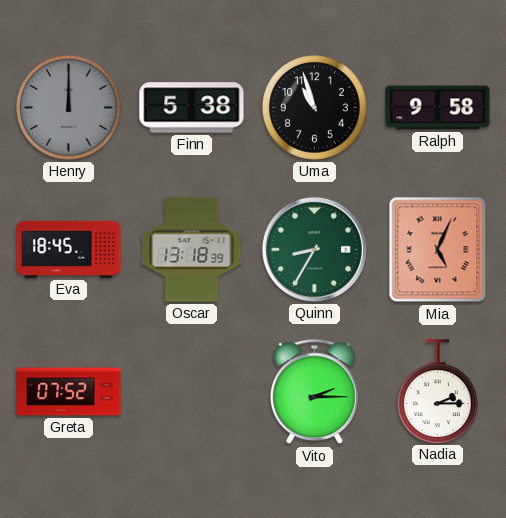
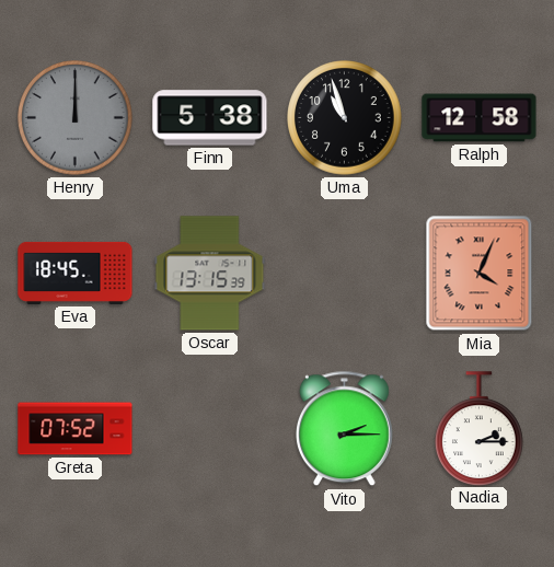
Ralph: 9:58 -> 12:58
Oscar: 13:18 -> 13:15
Quinn: 8:35 -> none
Mia: 5:04 -> 4:04
